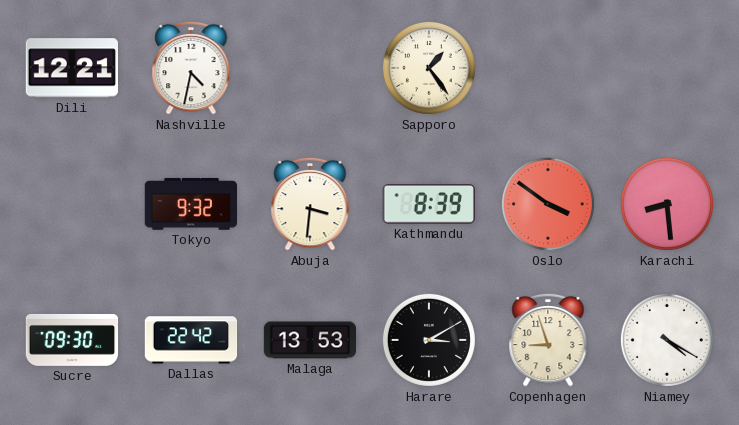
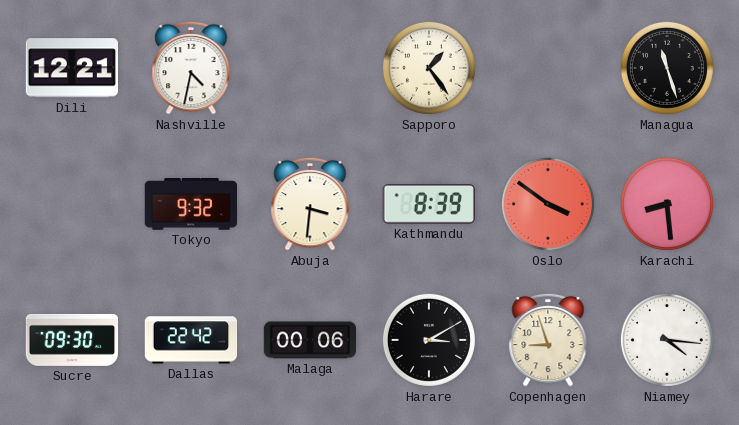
Managua: none -> 11:27
Malaga: 13:53 -> 00:06
Niamey: 4:20 -> 4:16
